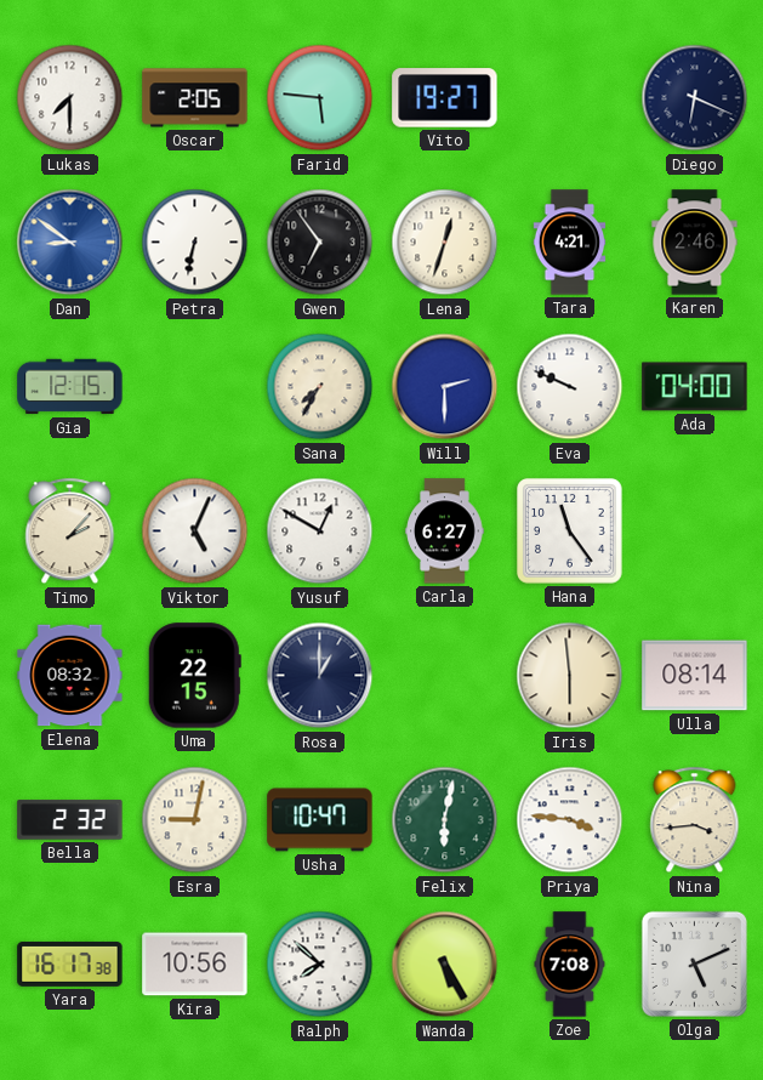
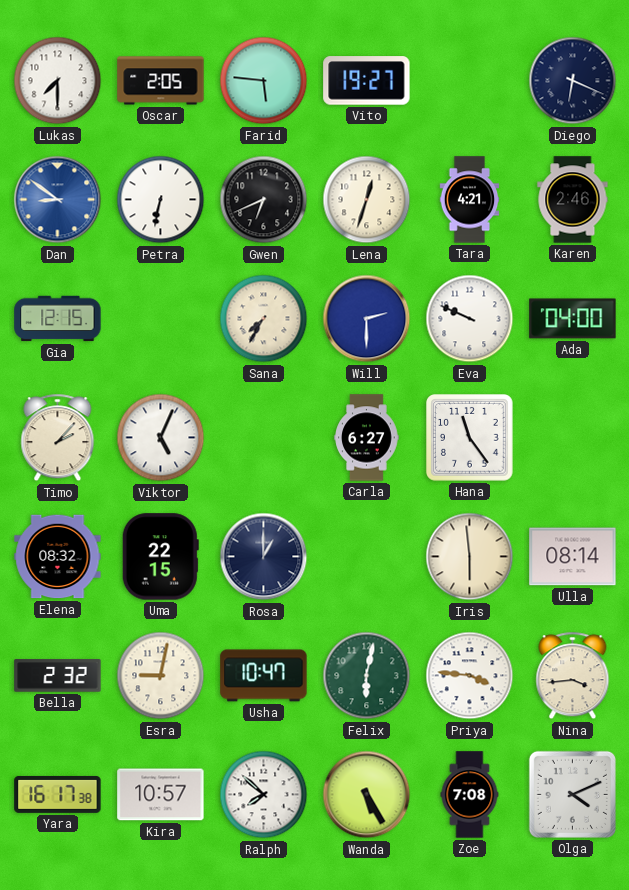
Gwen: 6:54 -> 6:41
Yusuf: 12:50 -> none
Kira: 10:56 -> 10:57
Olga: 5:11 -> 4:11
